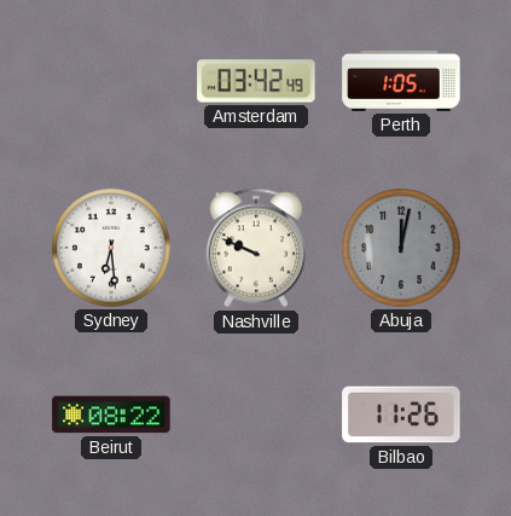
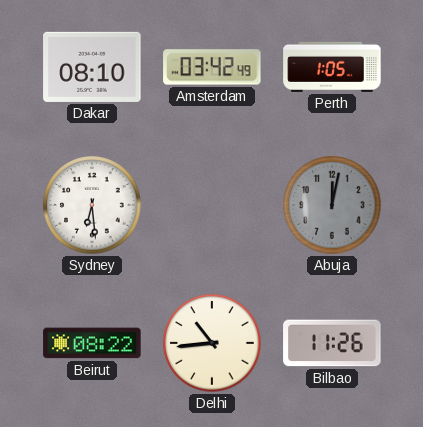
Dakar: none -> 08:10
Nashville: 9:49 -> none
Delhi: none -> 10:44
